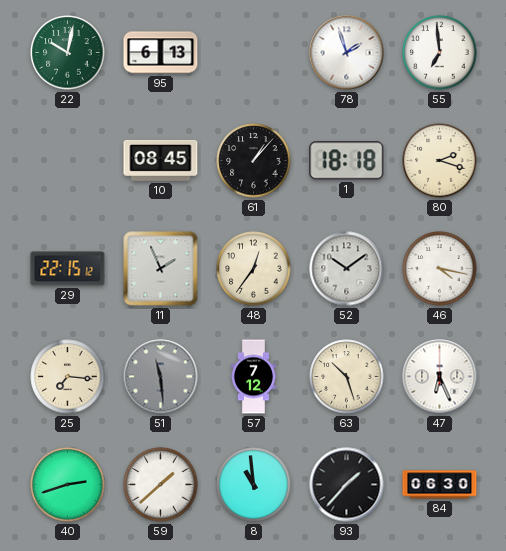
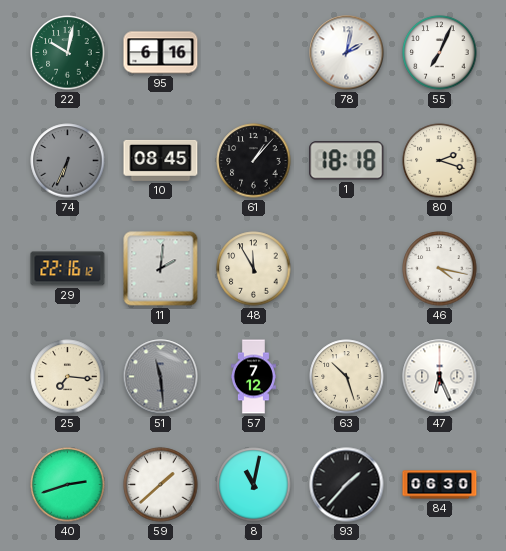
95: 6:13 -> 6:16
78: 1:57 -> 2:02
55: 6:59 -> 7:04
74: none -> 6:34
29: 22:15 -> 22:16
11: 1:56 -> 2:01
48: 12:36 -> 11:55
52: 10:09 -> none
8: 10:59 -> 11:02
